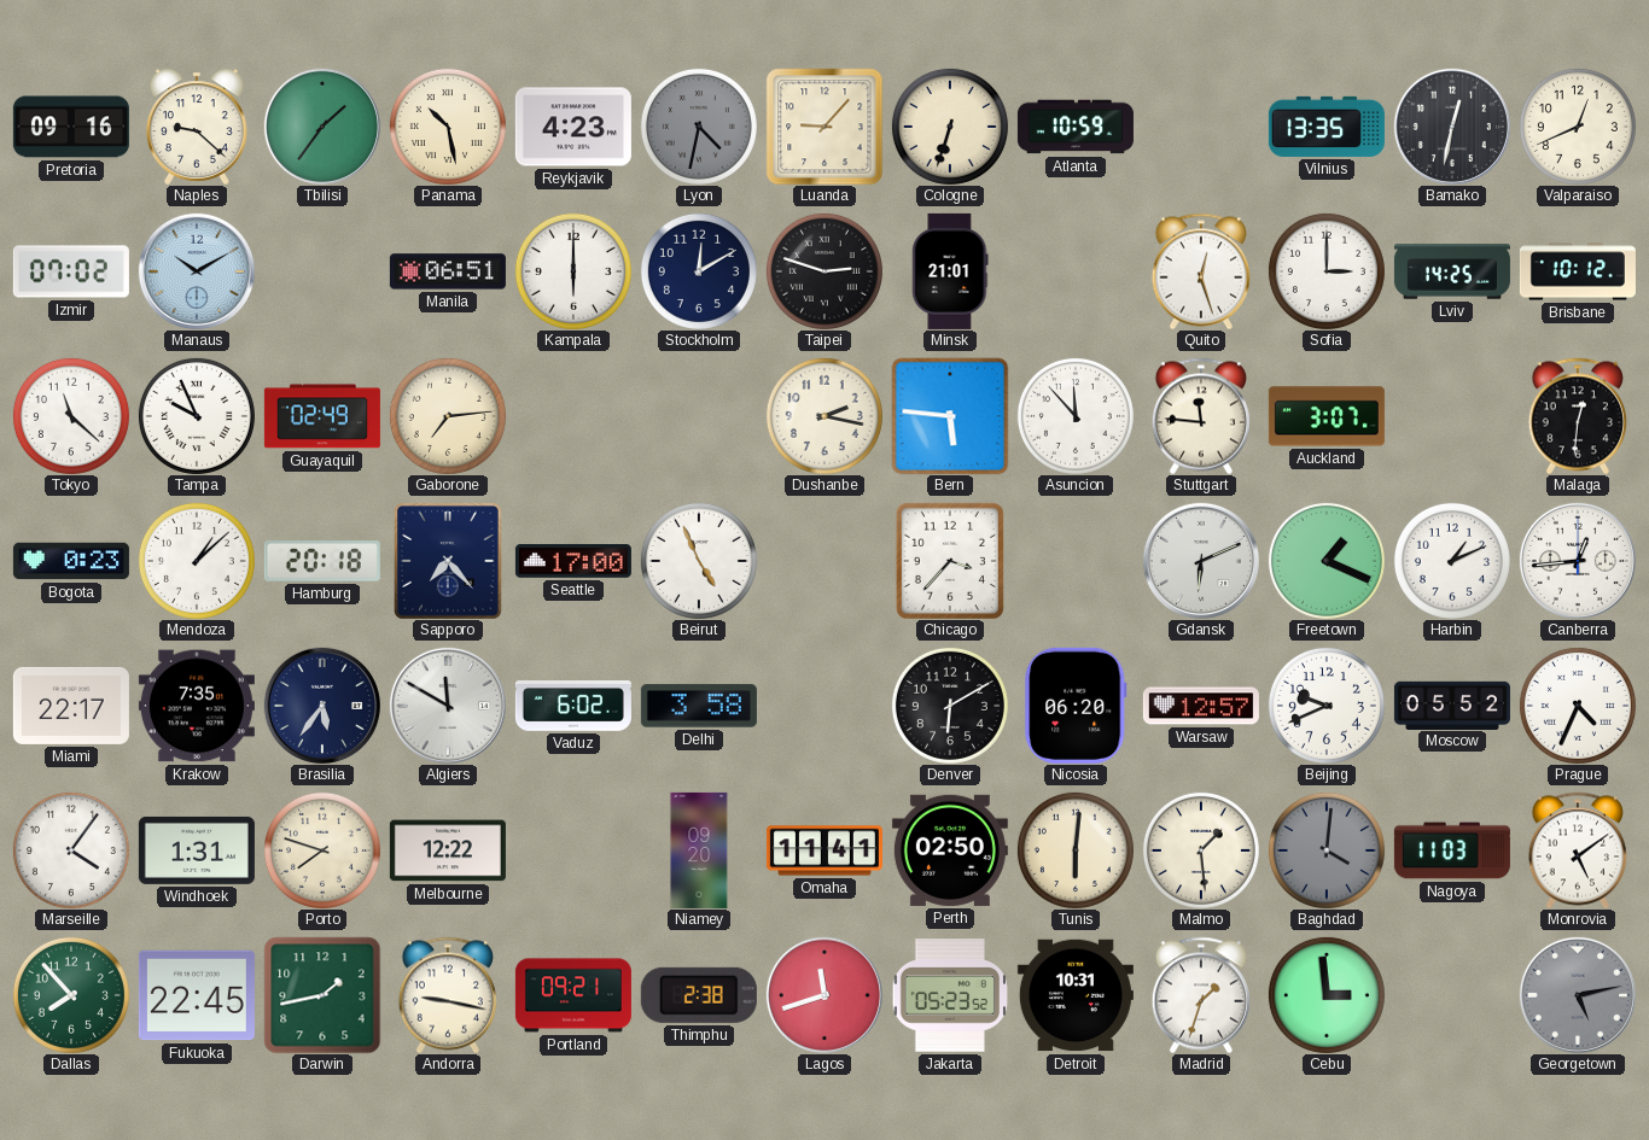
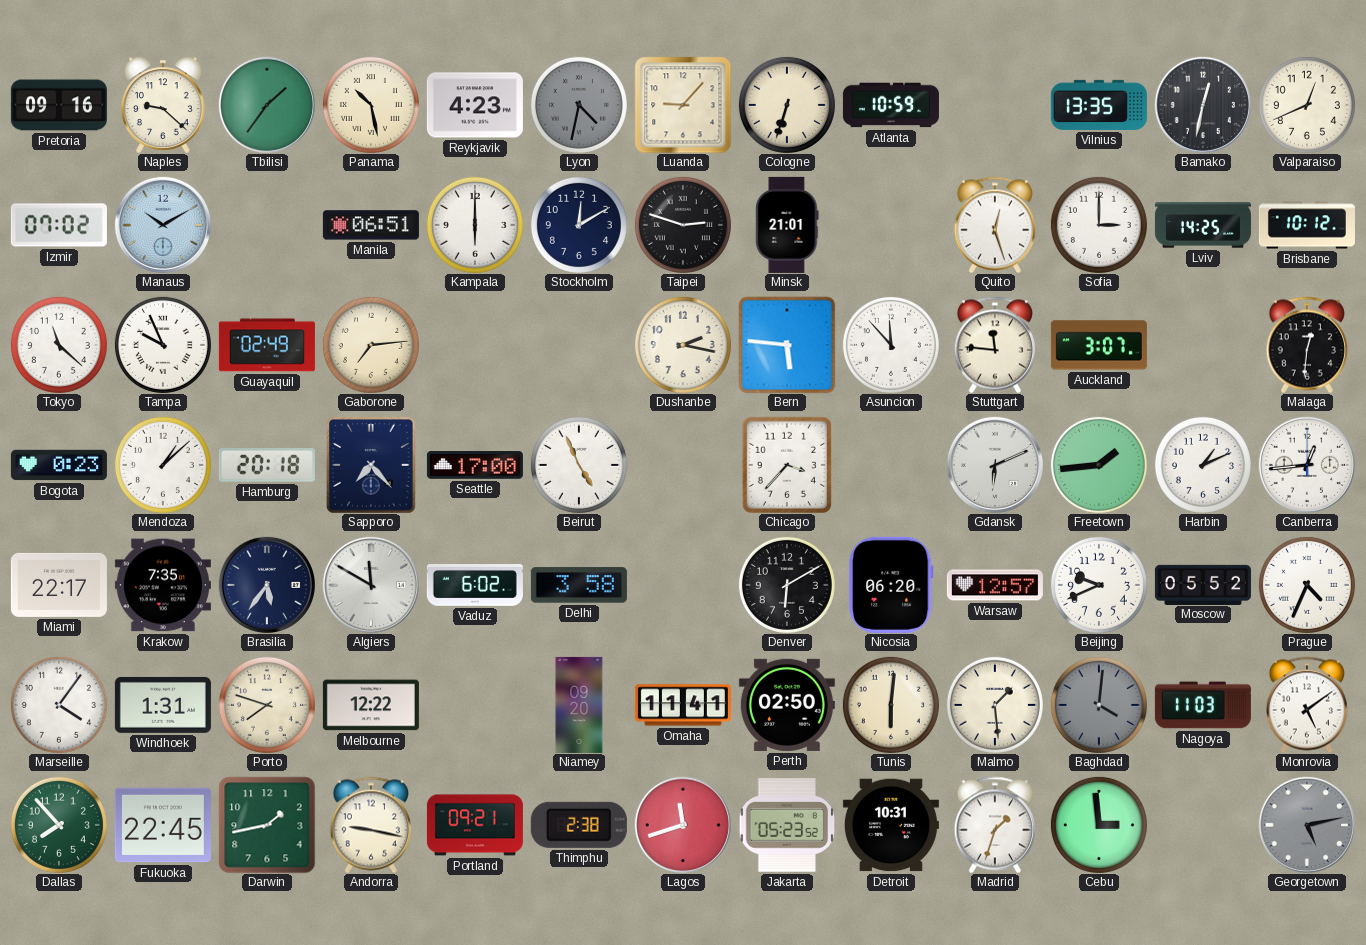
Freetown: 1:19 -> 1:44
